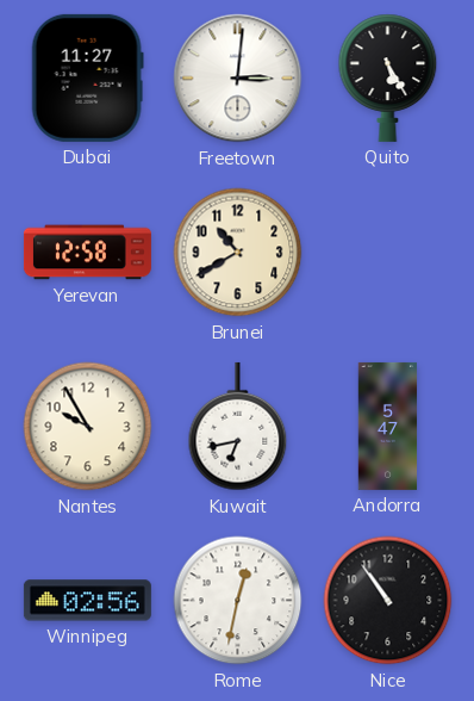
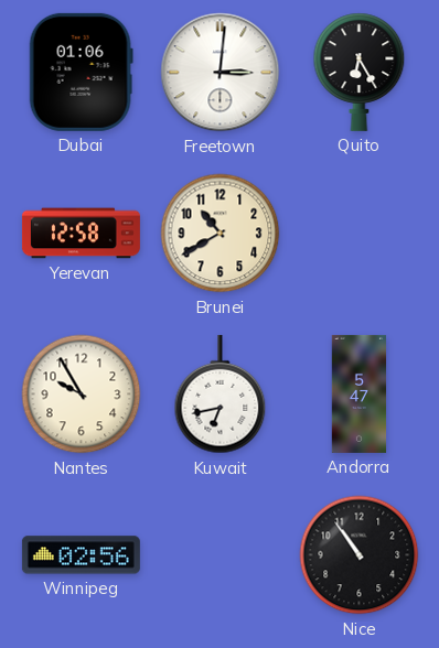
Dubai: 11:27 -> 01:06
Quito: 5:25 -> 6:25
Rome: 12:32 -> none
